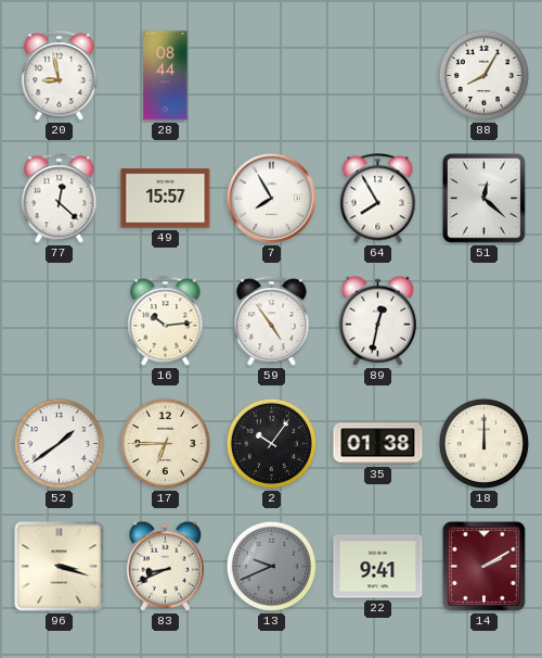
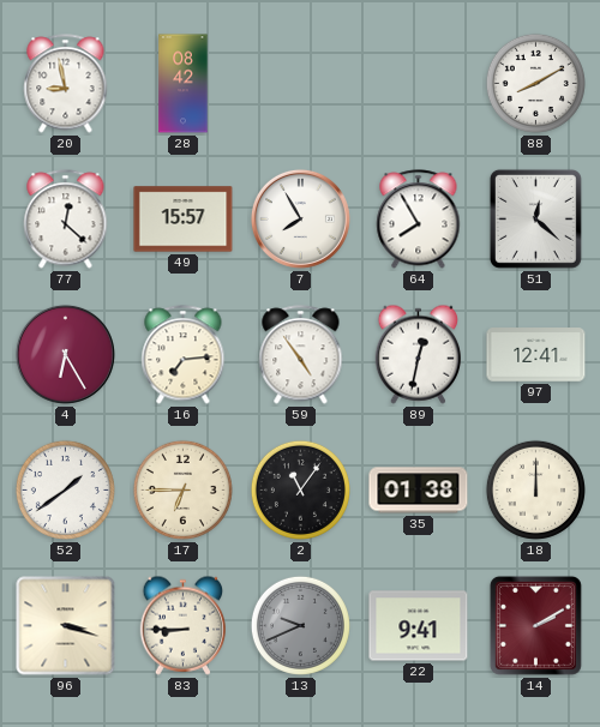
28: 08:44 -> 08:42
88: 8:05 -> 8:10
4: none -> 6:25
16: 10:14 -> 7:14
97: none -> 12:41
2: 10:06 -> 11:06
83: 8:41 -> 8:45
